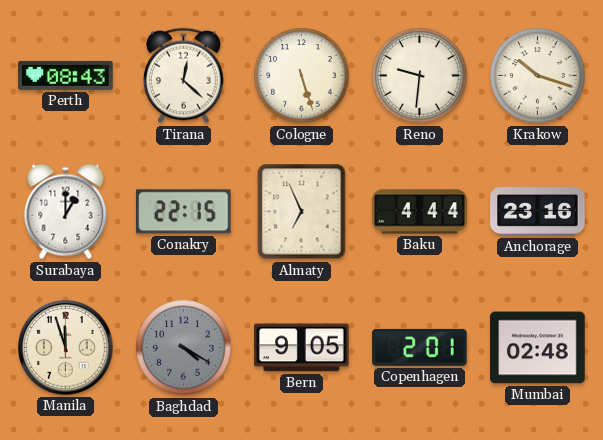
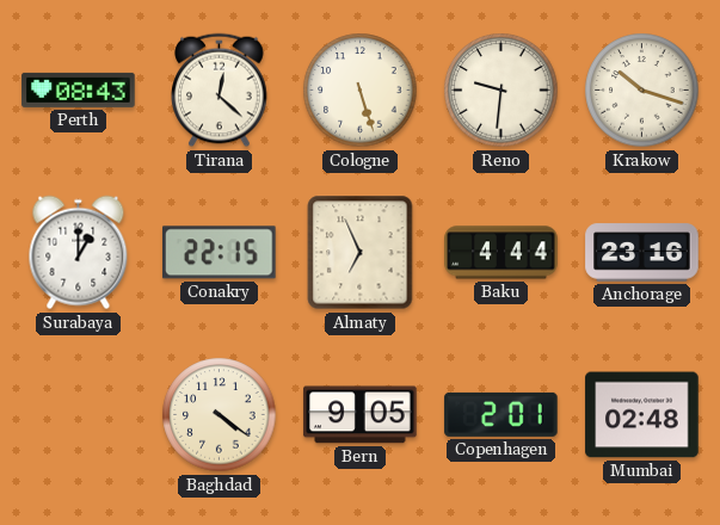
Manila: 11:57 -> none
Baghdad: 4:20 -> 4:21
Baghdad dial: grey -> cream
